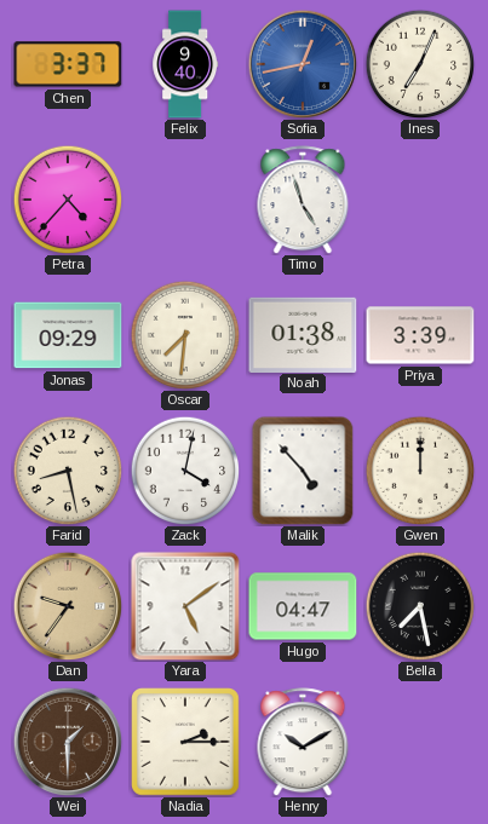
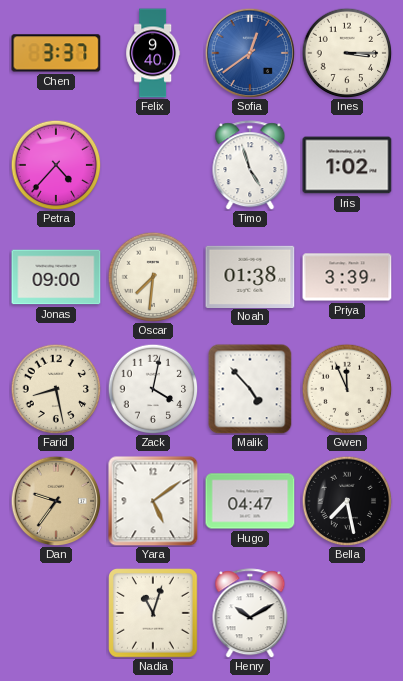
Sofia: 12:43 -> 12:39
Ines: 7:04 -> 3:15
Iris: none -> 1:02
Jonas: 09:29 -> 09:00
Gwen: 12:00 -> 11:56
Wei: 1:30 -> none
Nadia: 2:15 -> 11:03
